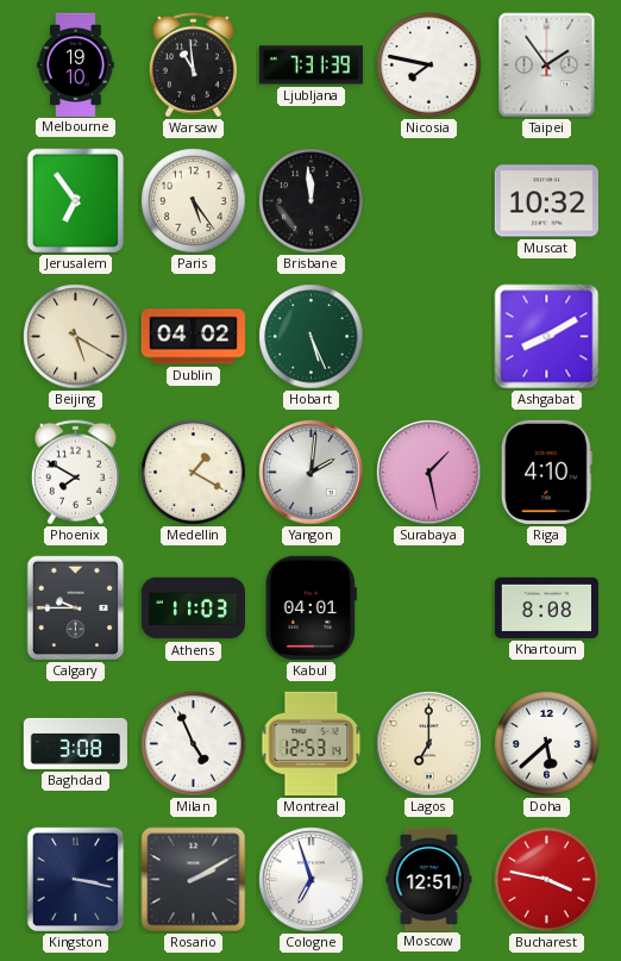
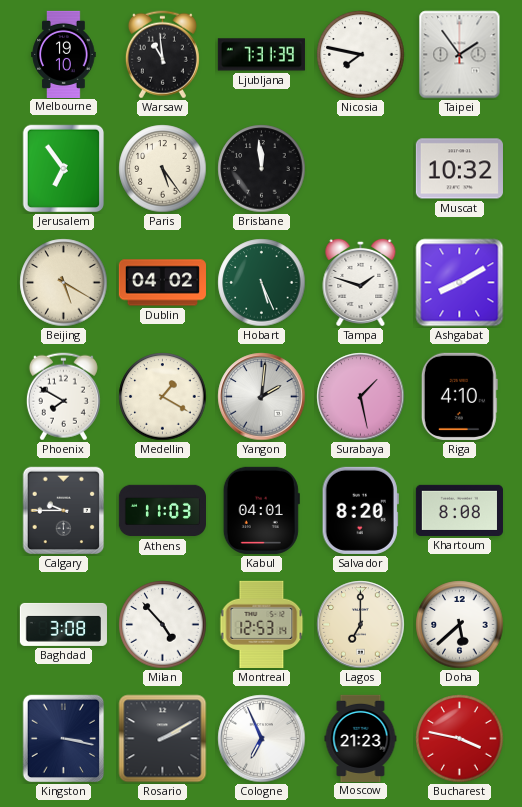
Tampa: none -> 1:48
Salvador: none -> 8:20
Milan: 4:56 -> 4:53
Cologne: 6:57 -> 6:56
Moscow: 12:51 -> 21:23
